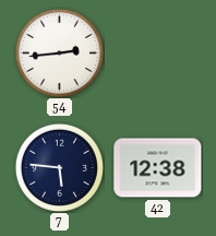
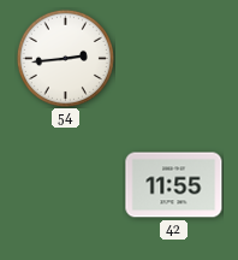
7: 5:46 -> none
42: 12:38 -> 11:55
